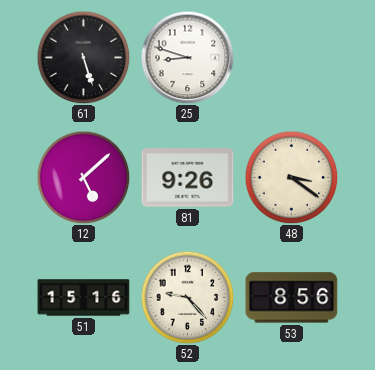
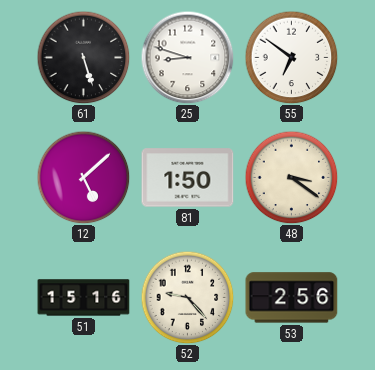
55: none -> 6:51
81: 9:26 -> 1:50
53: 8:56 -> 2:56
